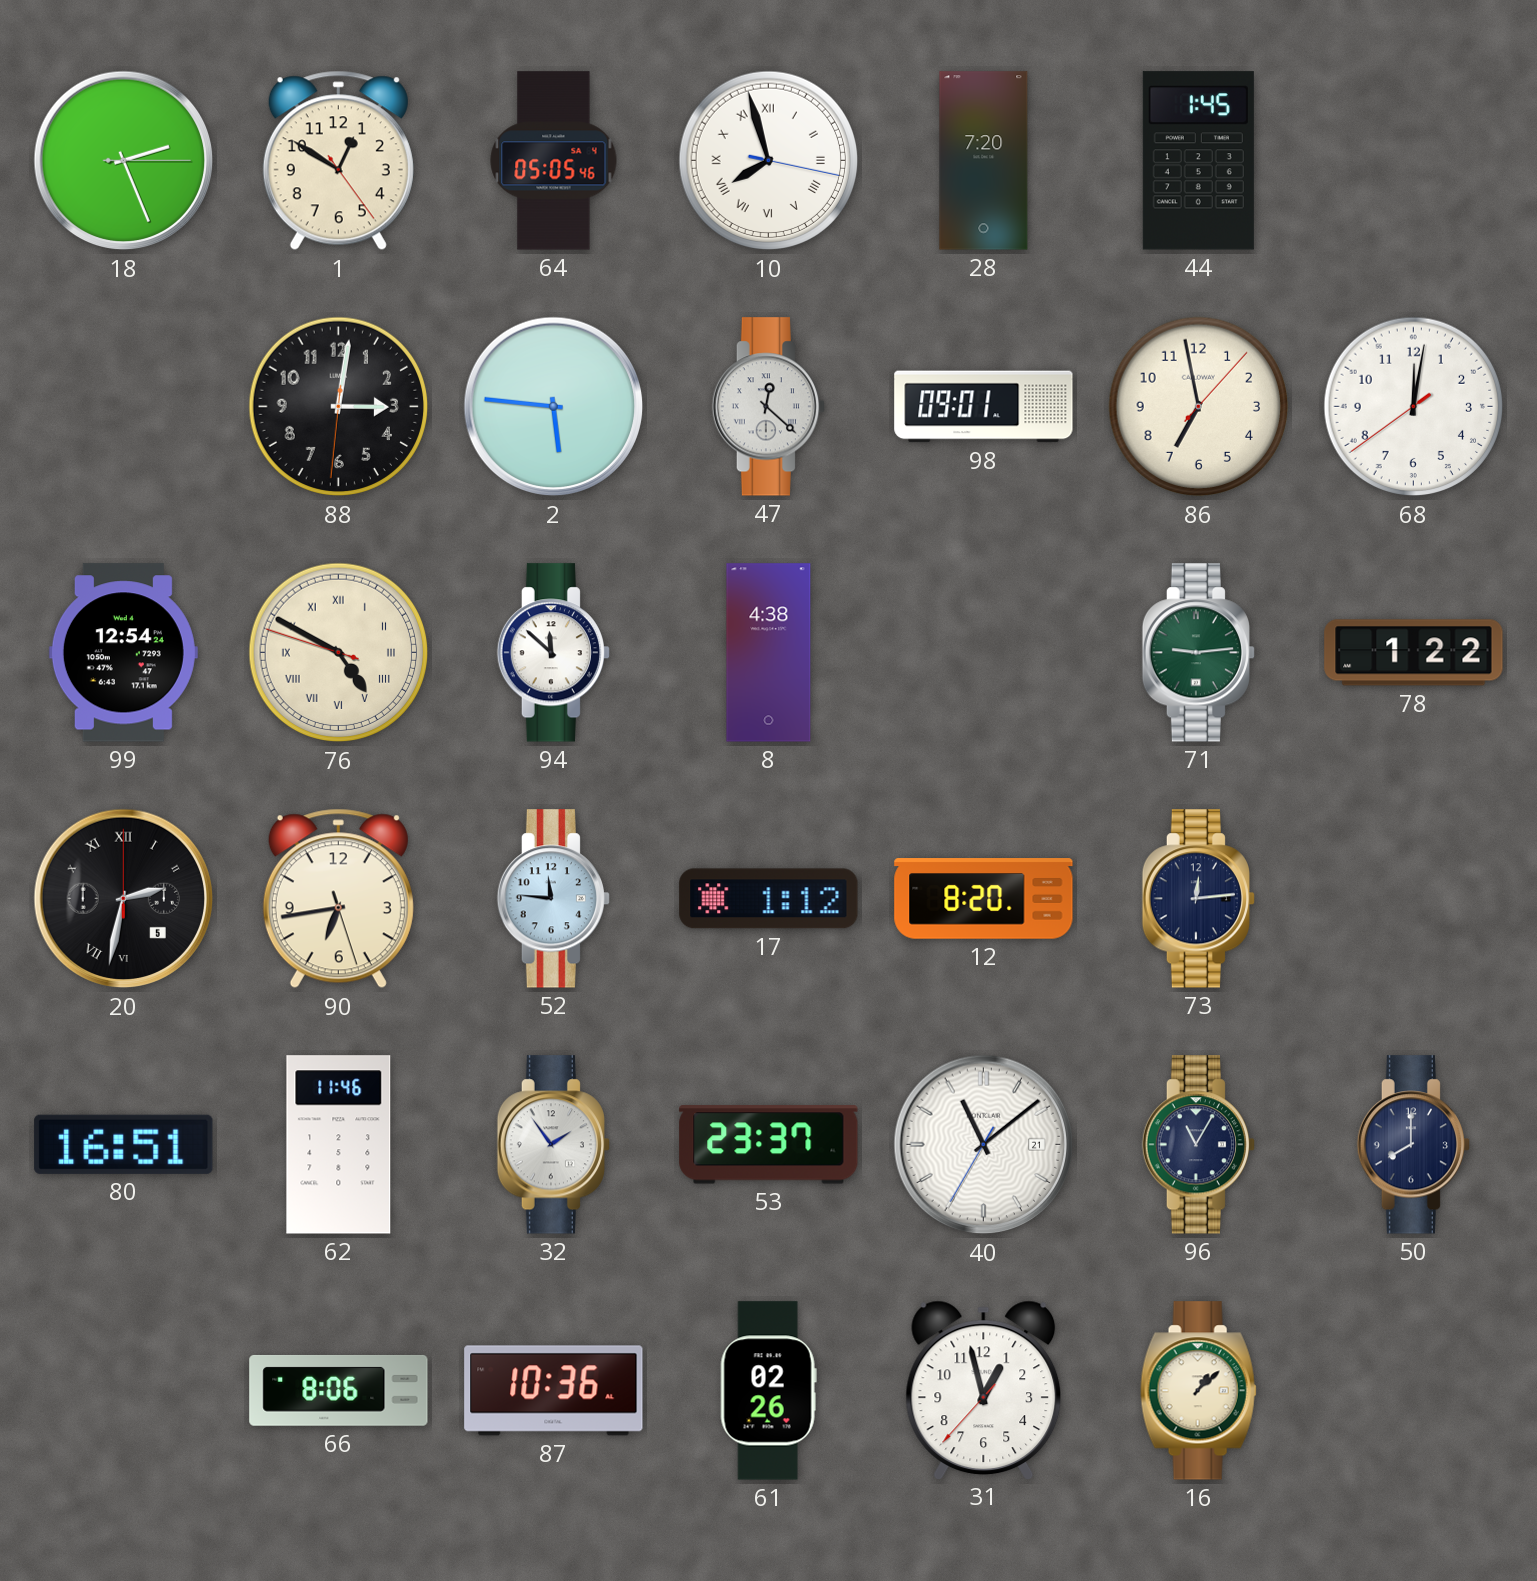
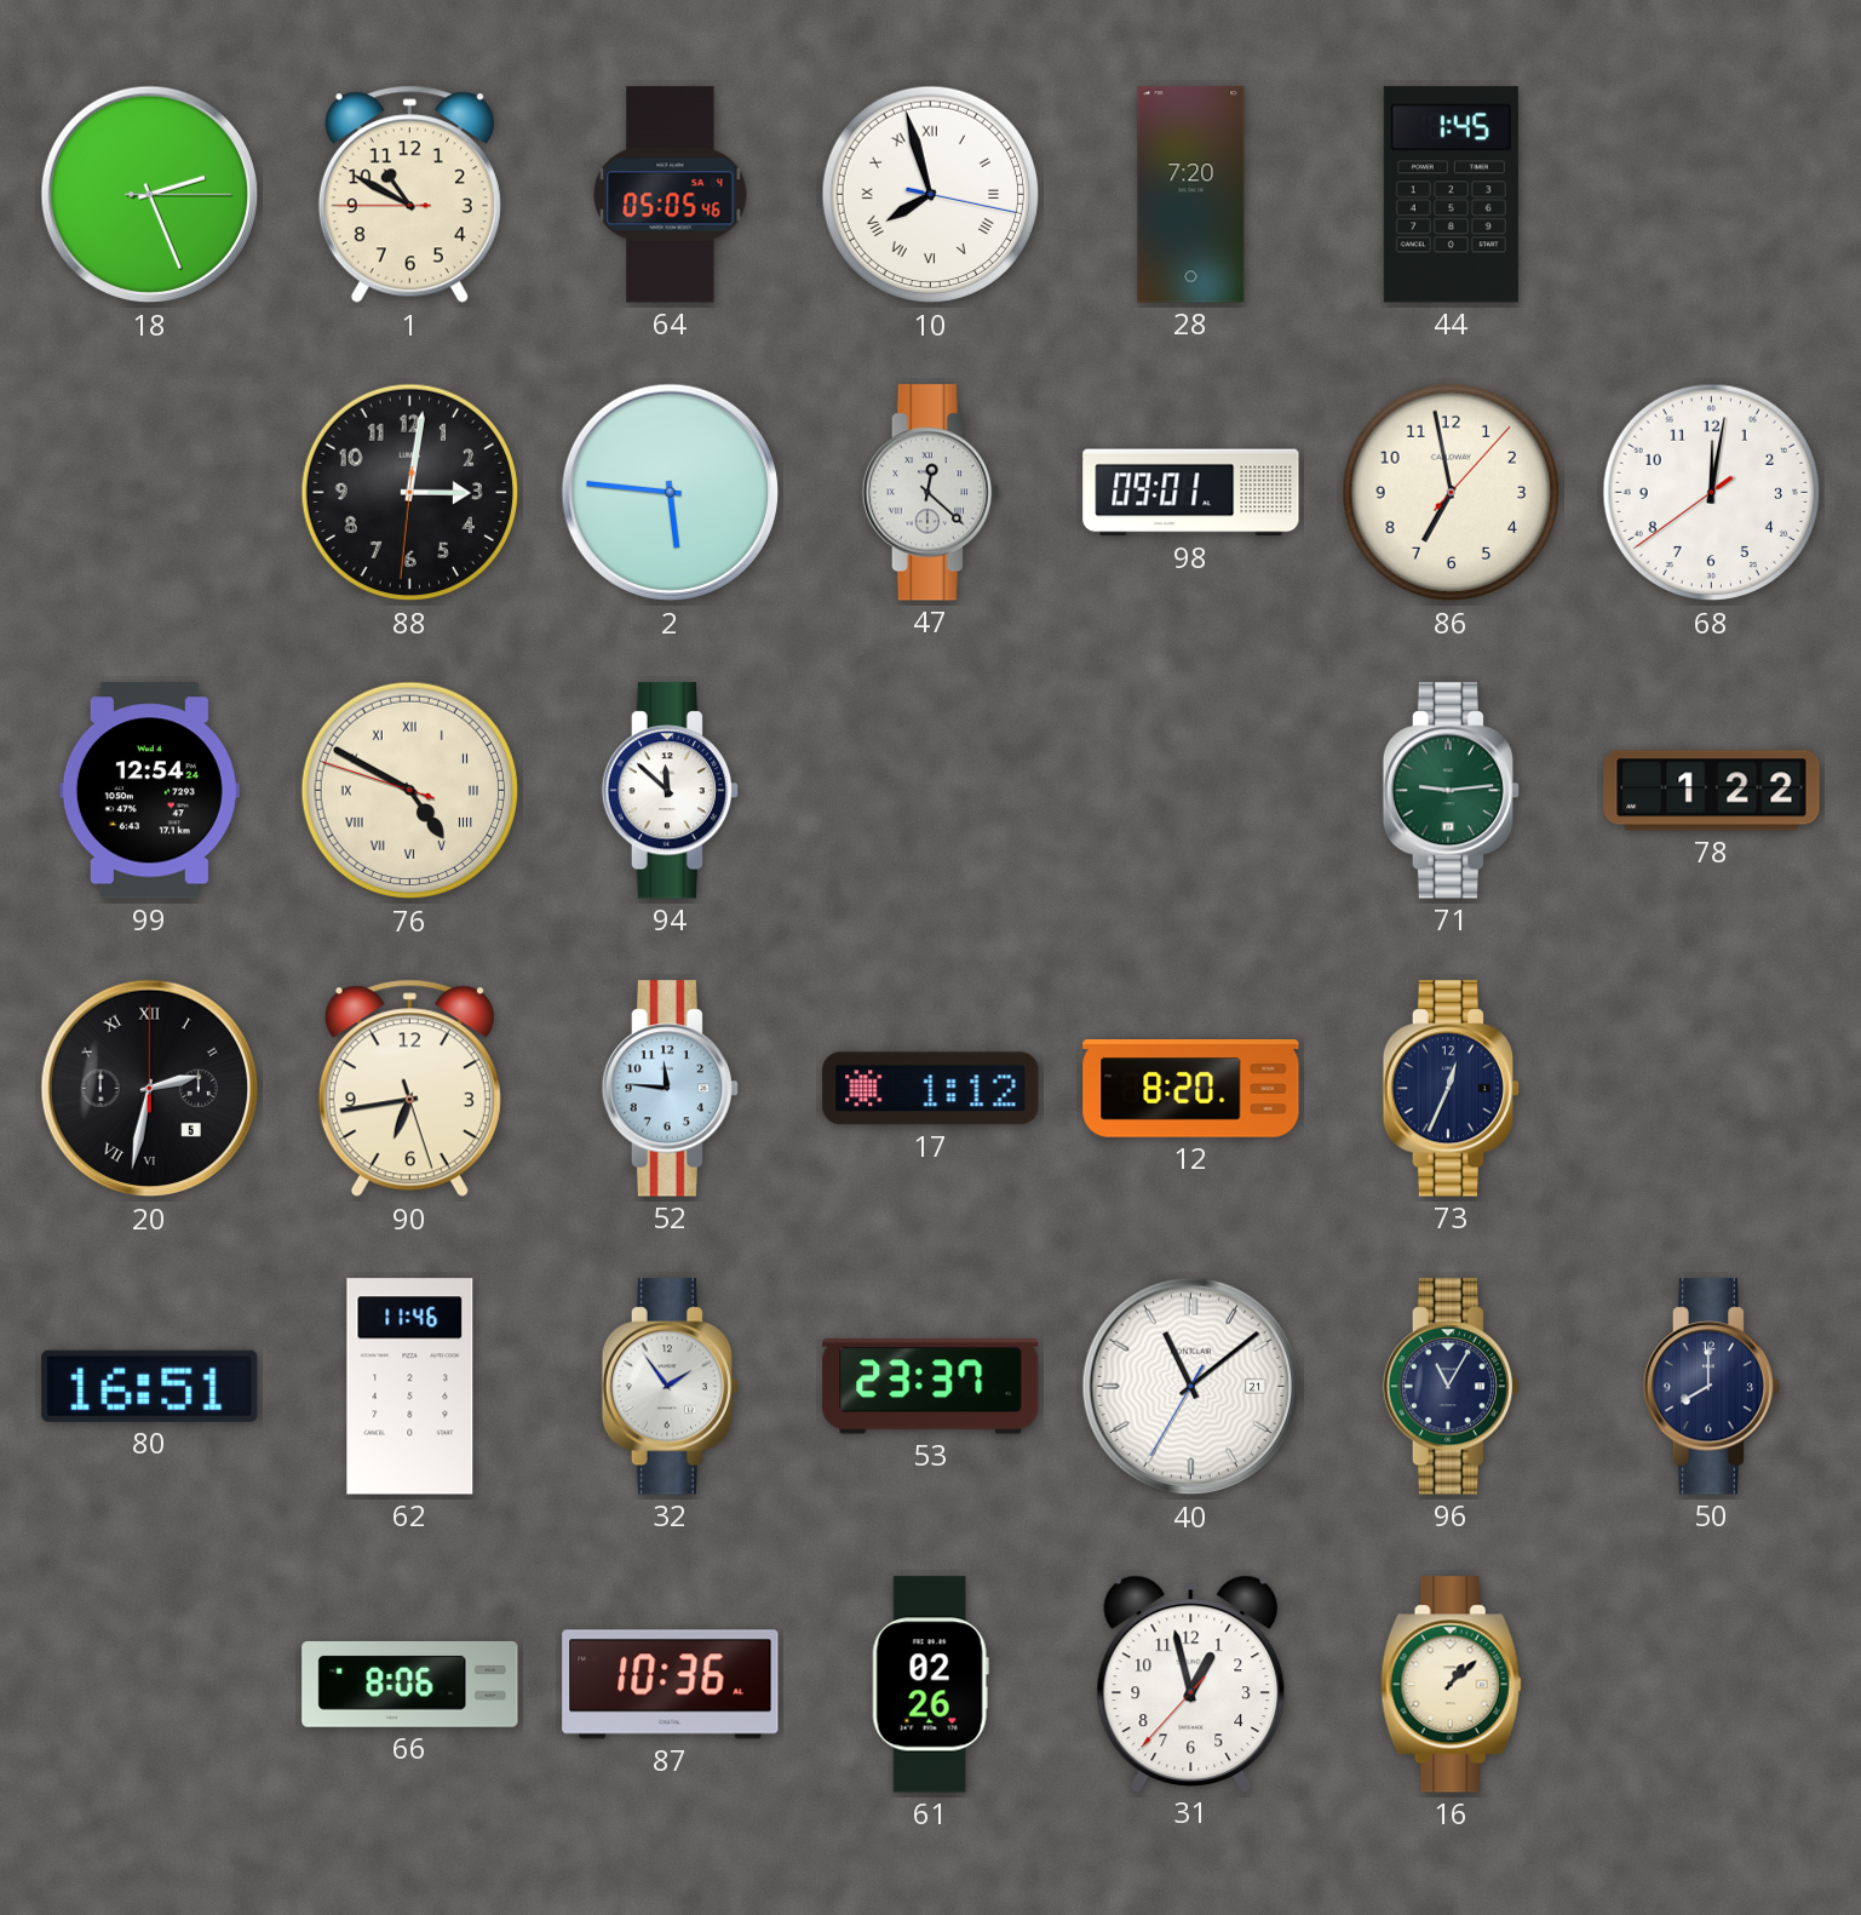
1: 12:50 -> 10:49
8: 4:38 -> none
73: 12:14 -> 12:34
